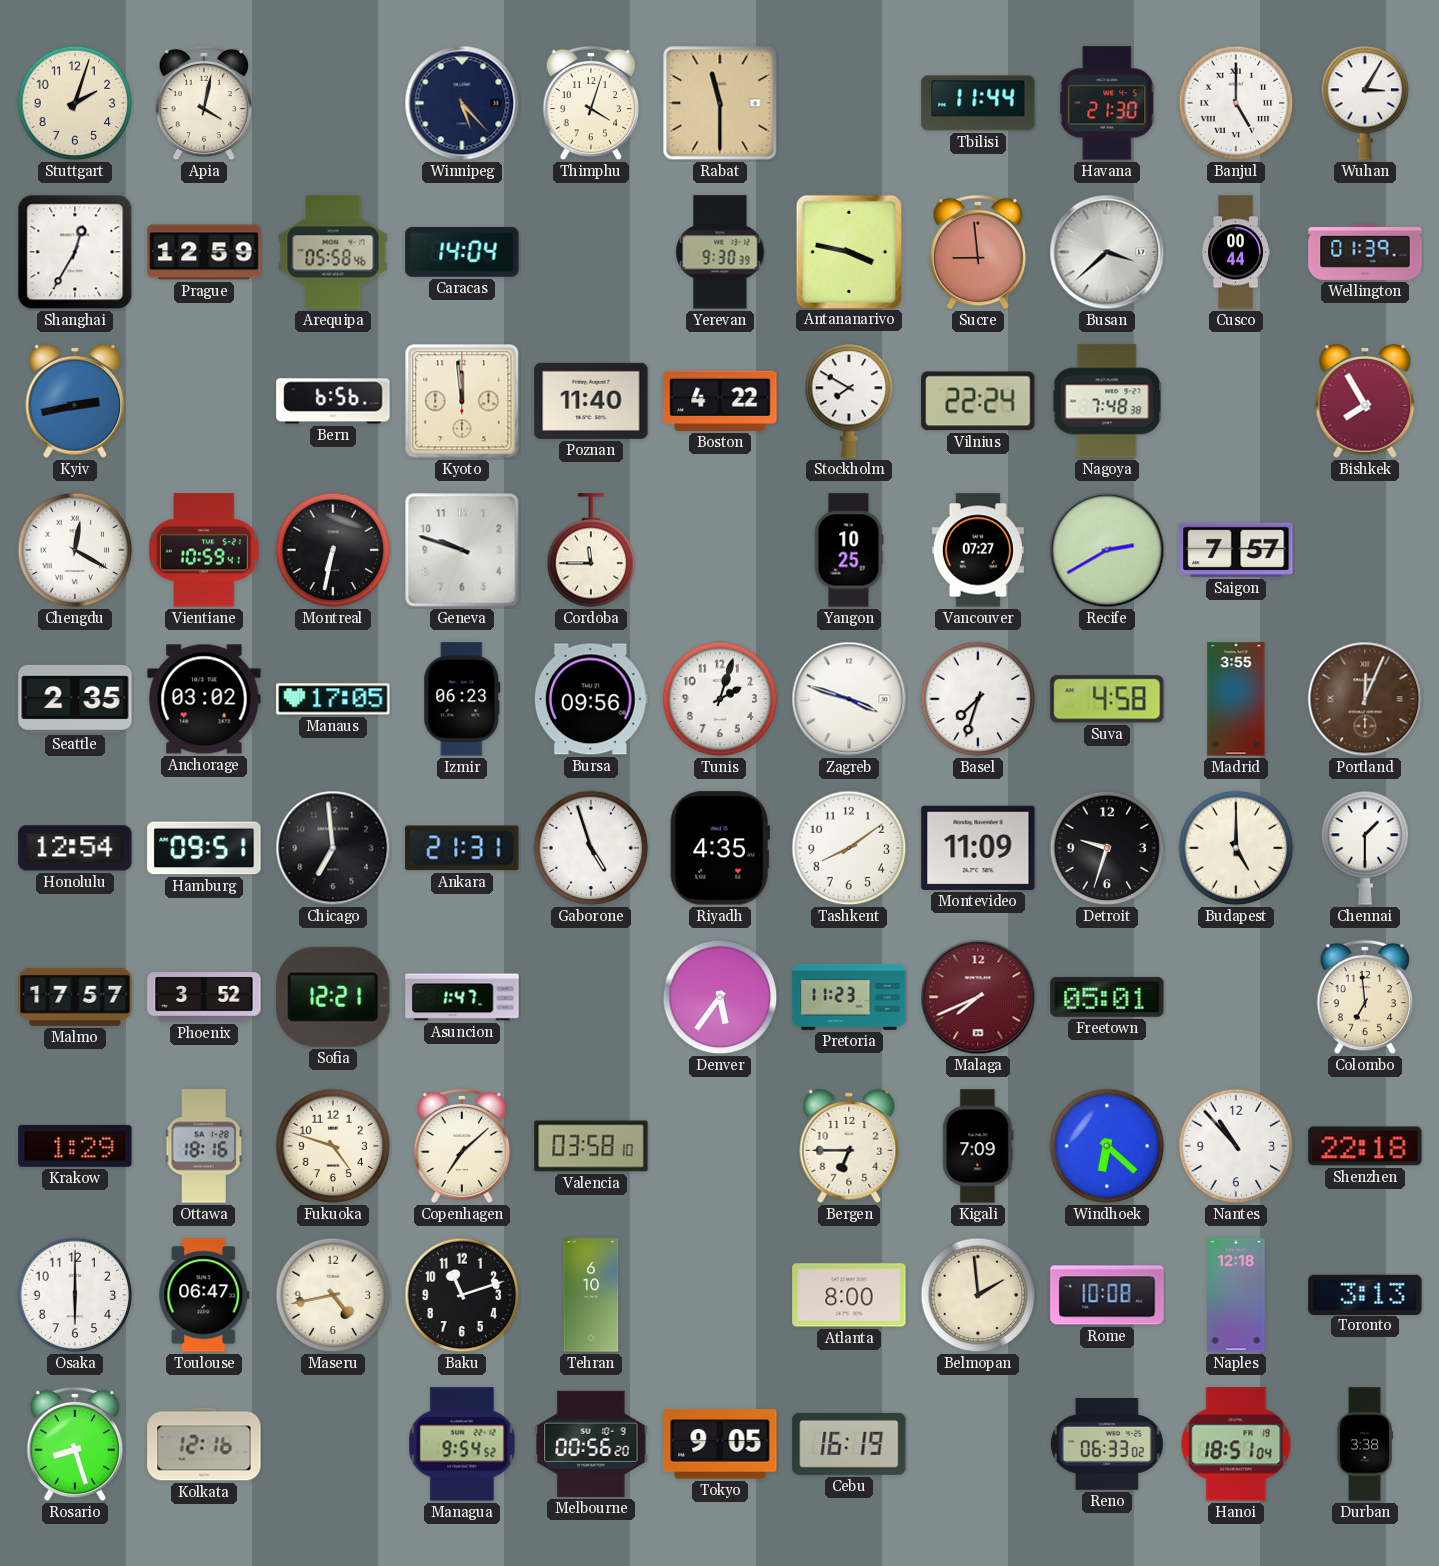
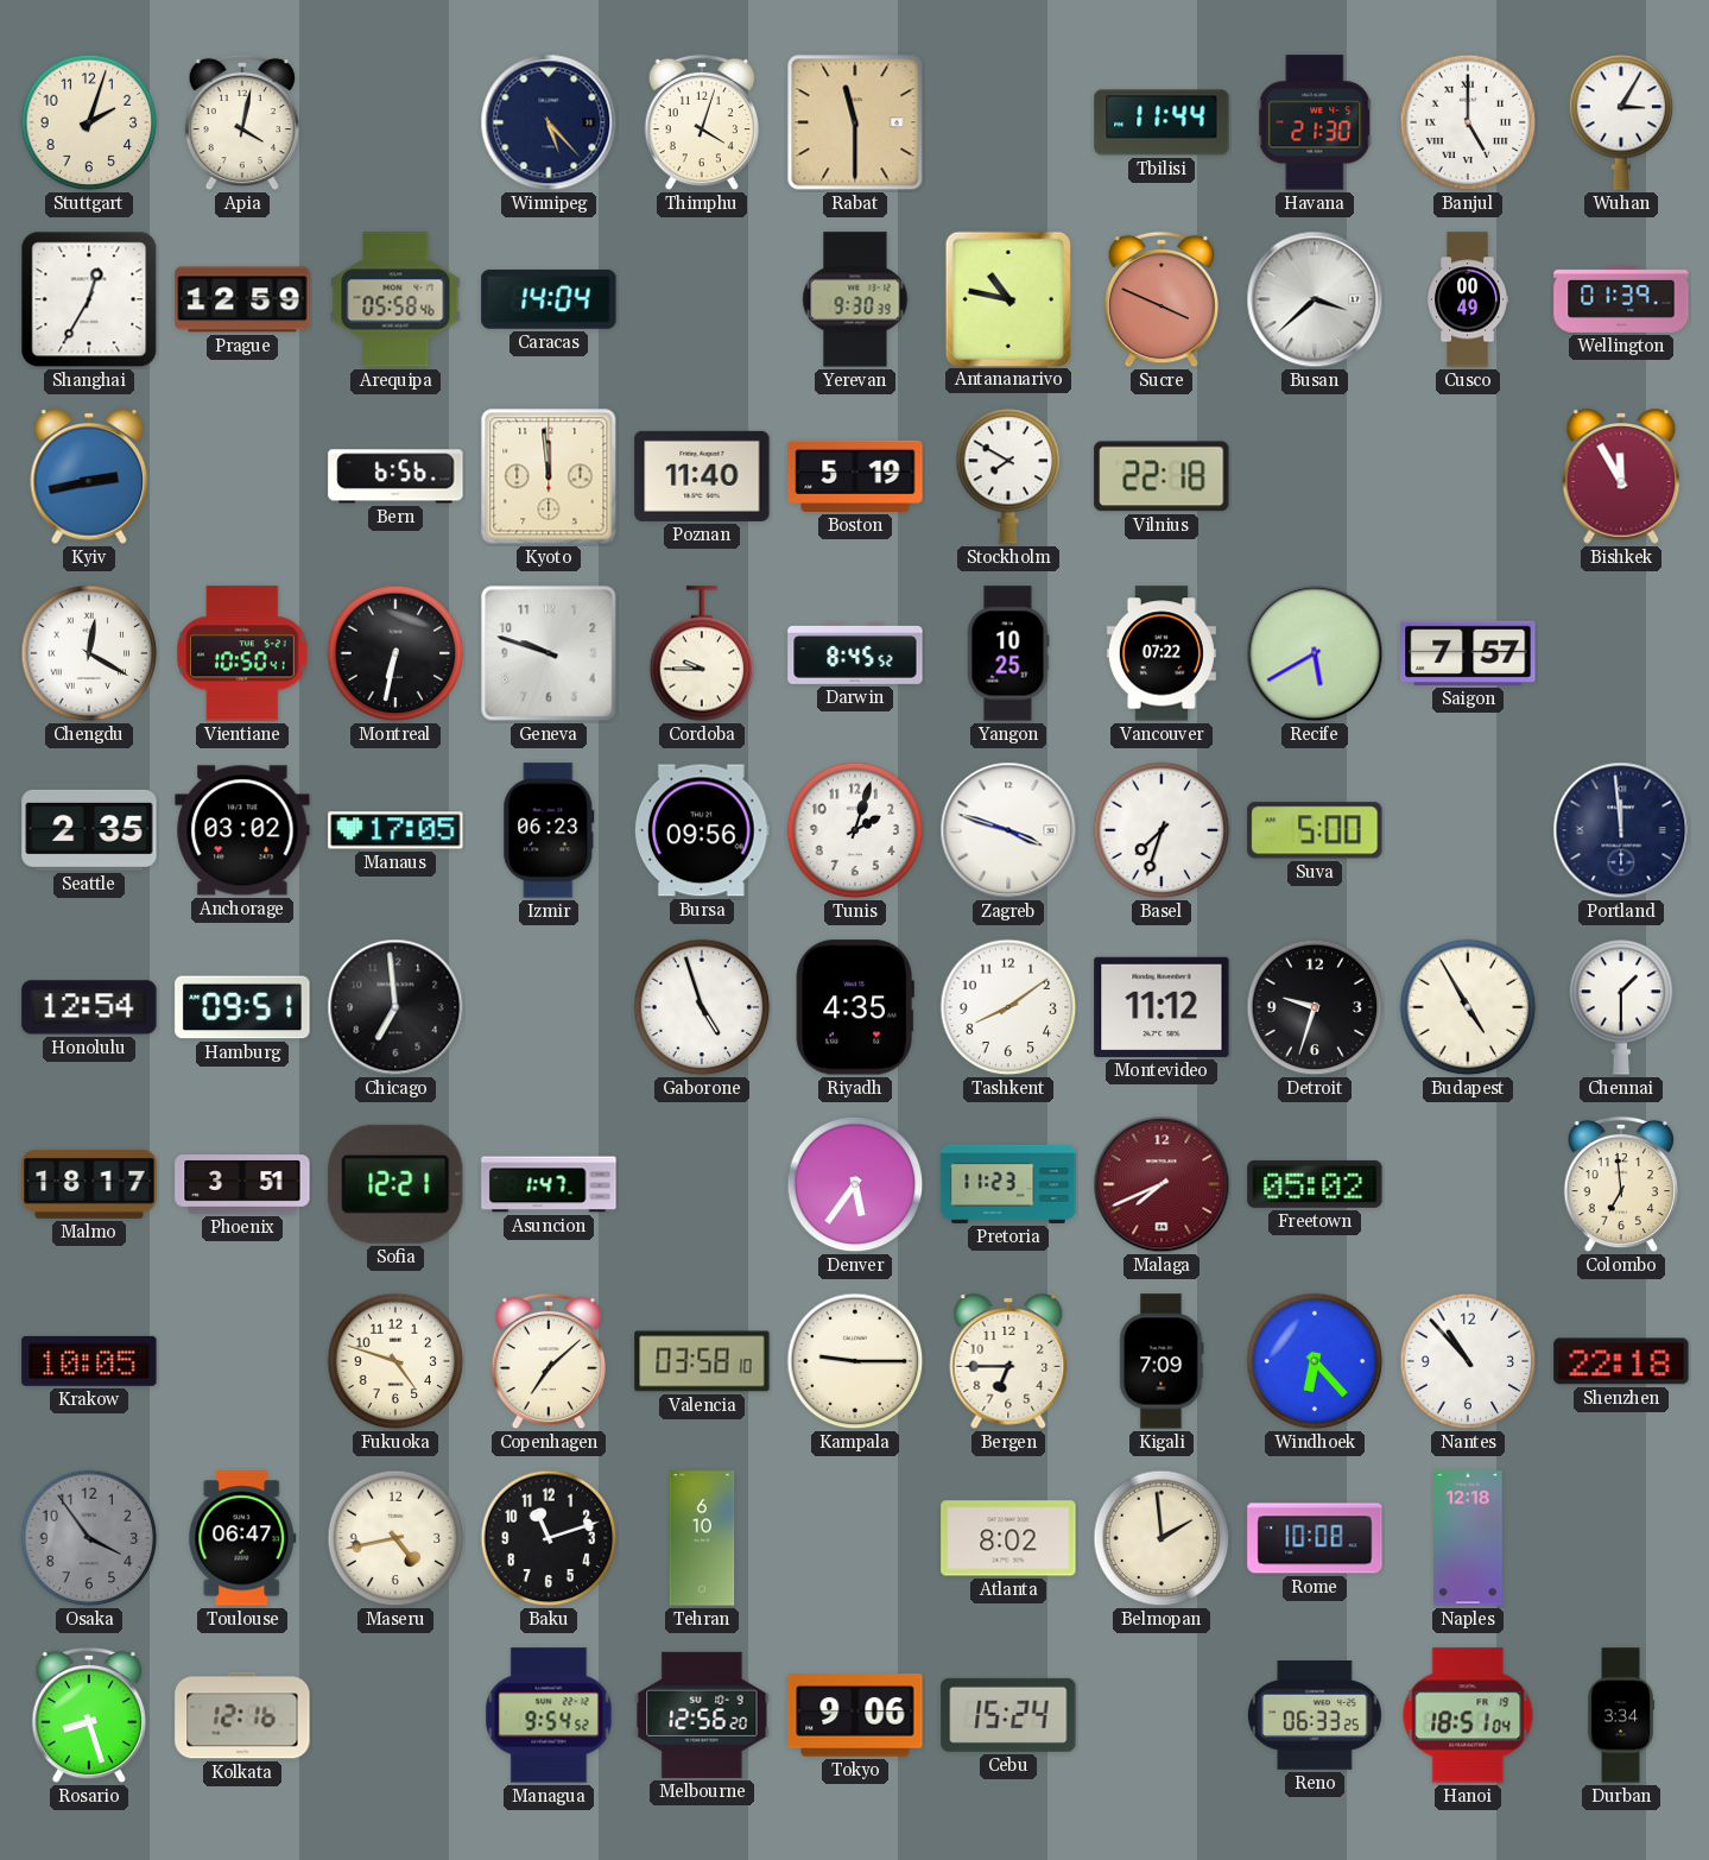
Antananarivo: 3:47 -> 10:47
Sucre: 8:59 -> 3:49
Cusco: 00:44 -> 00:49
Boston: 4:22 -> 5:19
Vilnius: 22:24 -> 22:18
Nagoya: 7:48 -> none
Bishkek: 7:55 -> 11:55
Vientiane: 10:59 -> 10:50
Cordoba: 11:45 -> 9:45
Darwin: none -> 8:45
Vancouver: 07:27 -> 07:22
Recife: 2:40 -> 5:40
Suva: 4:58 -> 5:00
Madrid: 3:55 -> none
Portland: 12:04 -> 11:59
Portland dial: brown -> navy
Ankara: 21:31 -> none
Montevideo: 11:09 -> 11:12
Budapest: 5:00 -> 4:55
Malmo: 17:57 -> 18:17
Phoenix: 3:52 -> 3:51
Freetown: 05:01 -> 05:02
Krakow: 1:29 -> 10:05
Ottawa: 18:16 -> none
Kampala: none -> 9:15
Windhoek: 6:22 -> 6:23
Osaka: 6:00 -> 3:54
Osaka dial: white -> grey
Atlanta: 8:00 -> 8:02
Toronto: 3:13 -> none
Melbourne: 00:56 -> 12:56
Tokyo: 9:05 -> 9:06
Cebu: 16:19 -> 15:24
Reno: 06:33:02 -> 06:33:25
Durban: 3:38 -> 3:34
